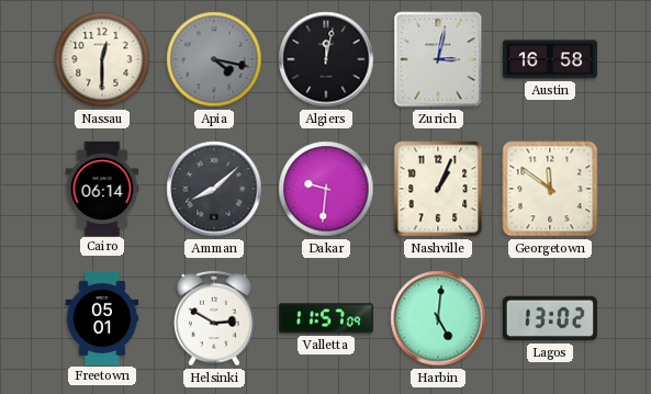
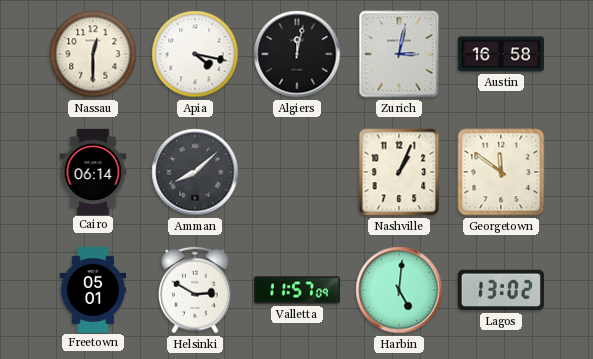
Apia dial: grey -> white
Dakar: 9:31 -> none
